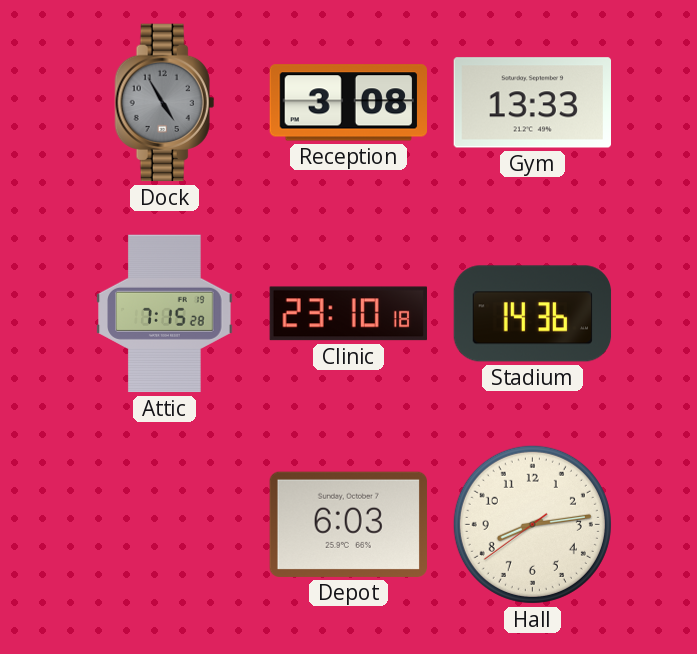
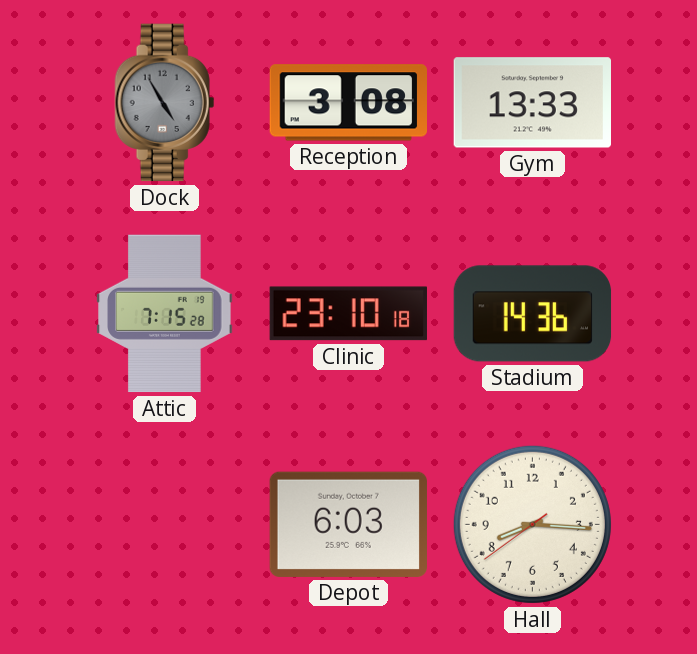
Hall: 8:13 -> 8:15
